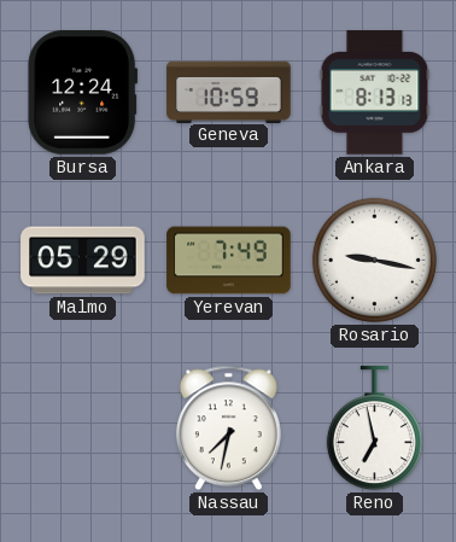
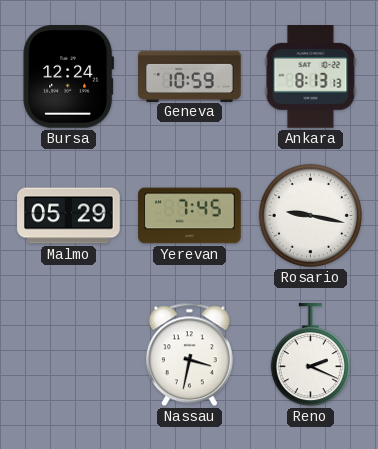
Yerevan: 7:49 -> 7:45
Nassau: 7:32 -> 3:32
Reno: 6:58 -> 2:19
